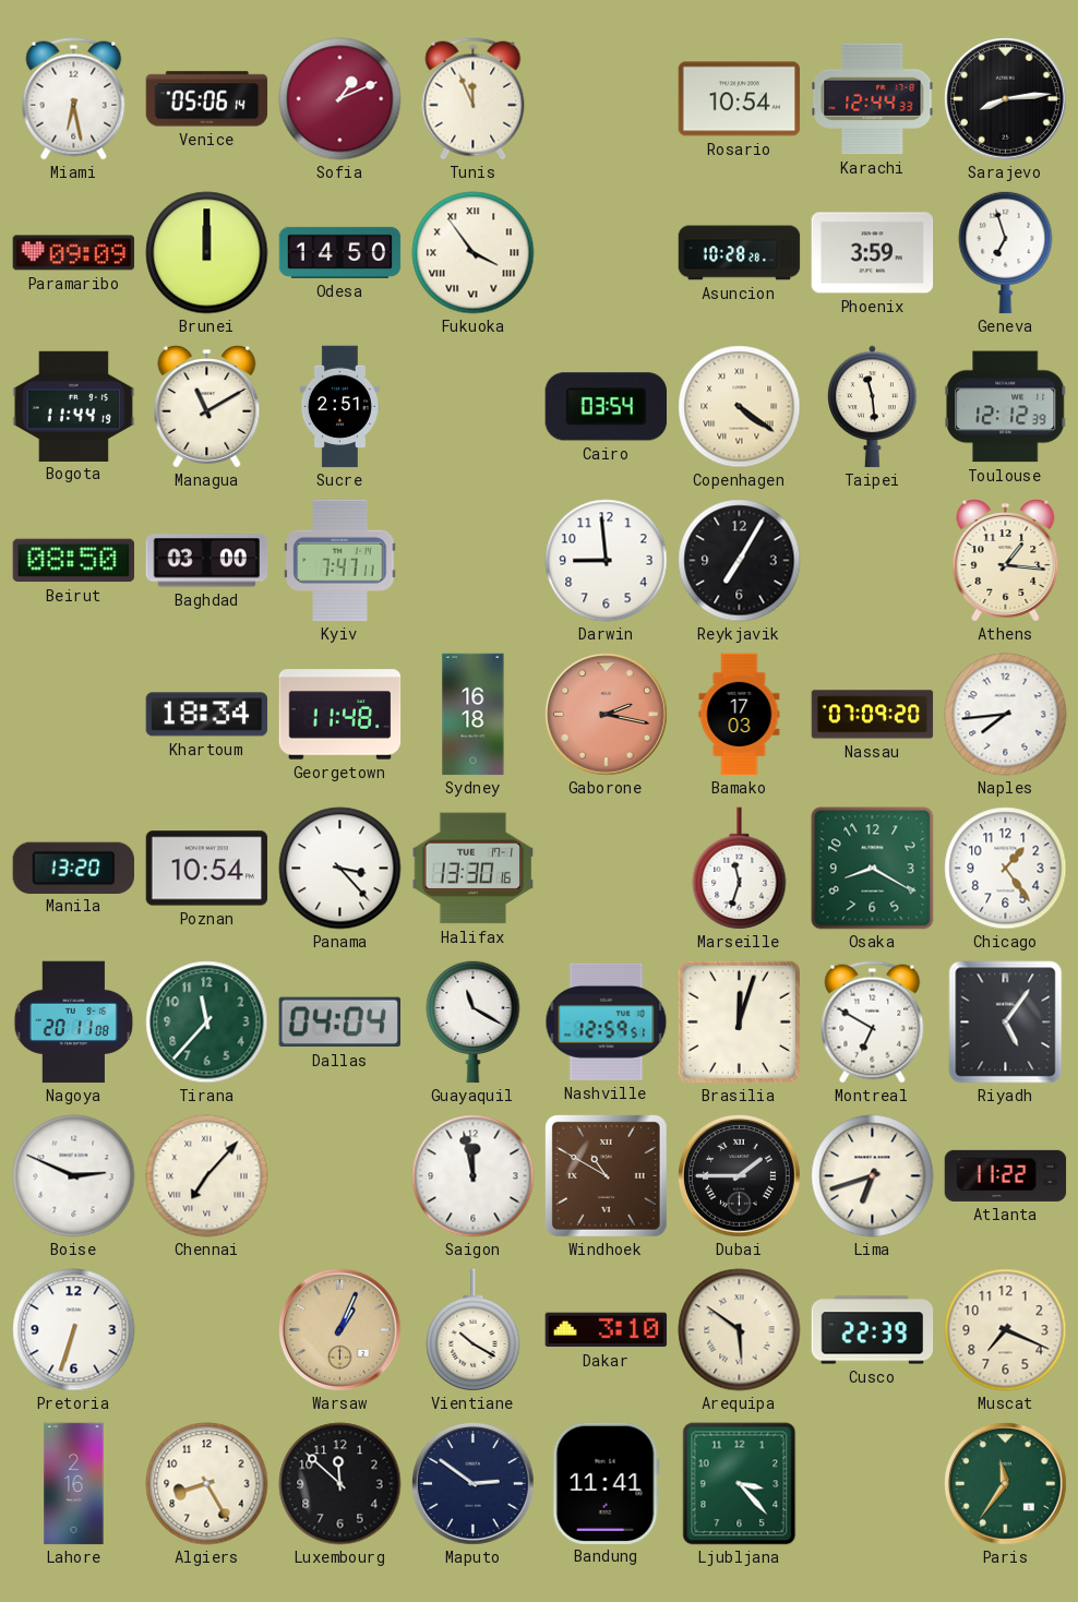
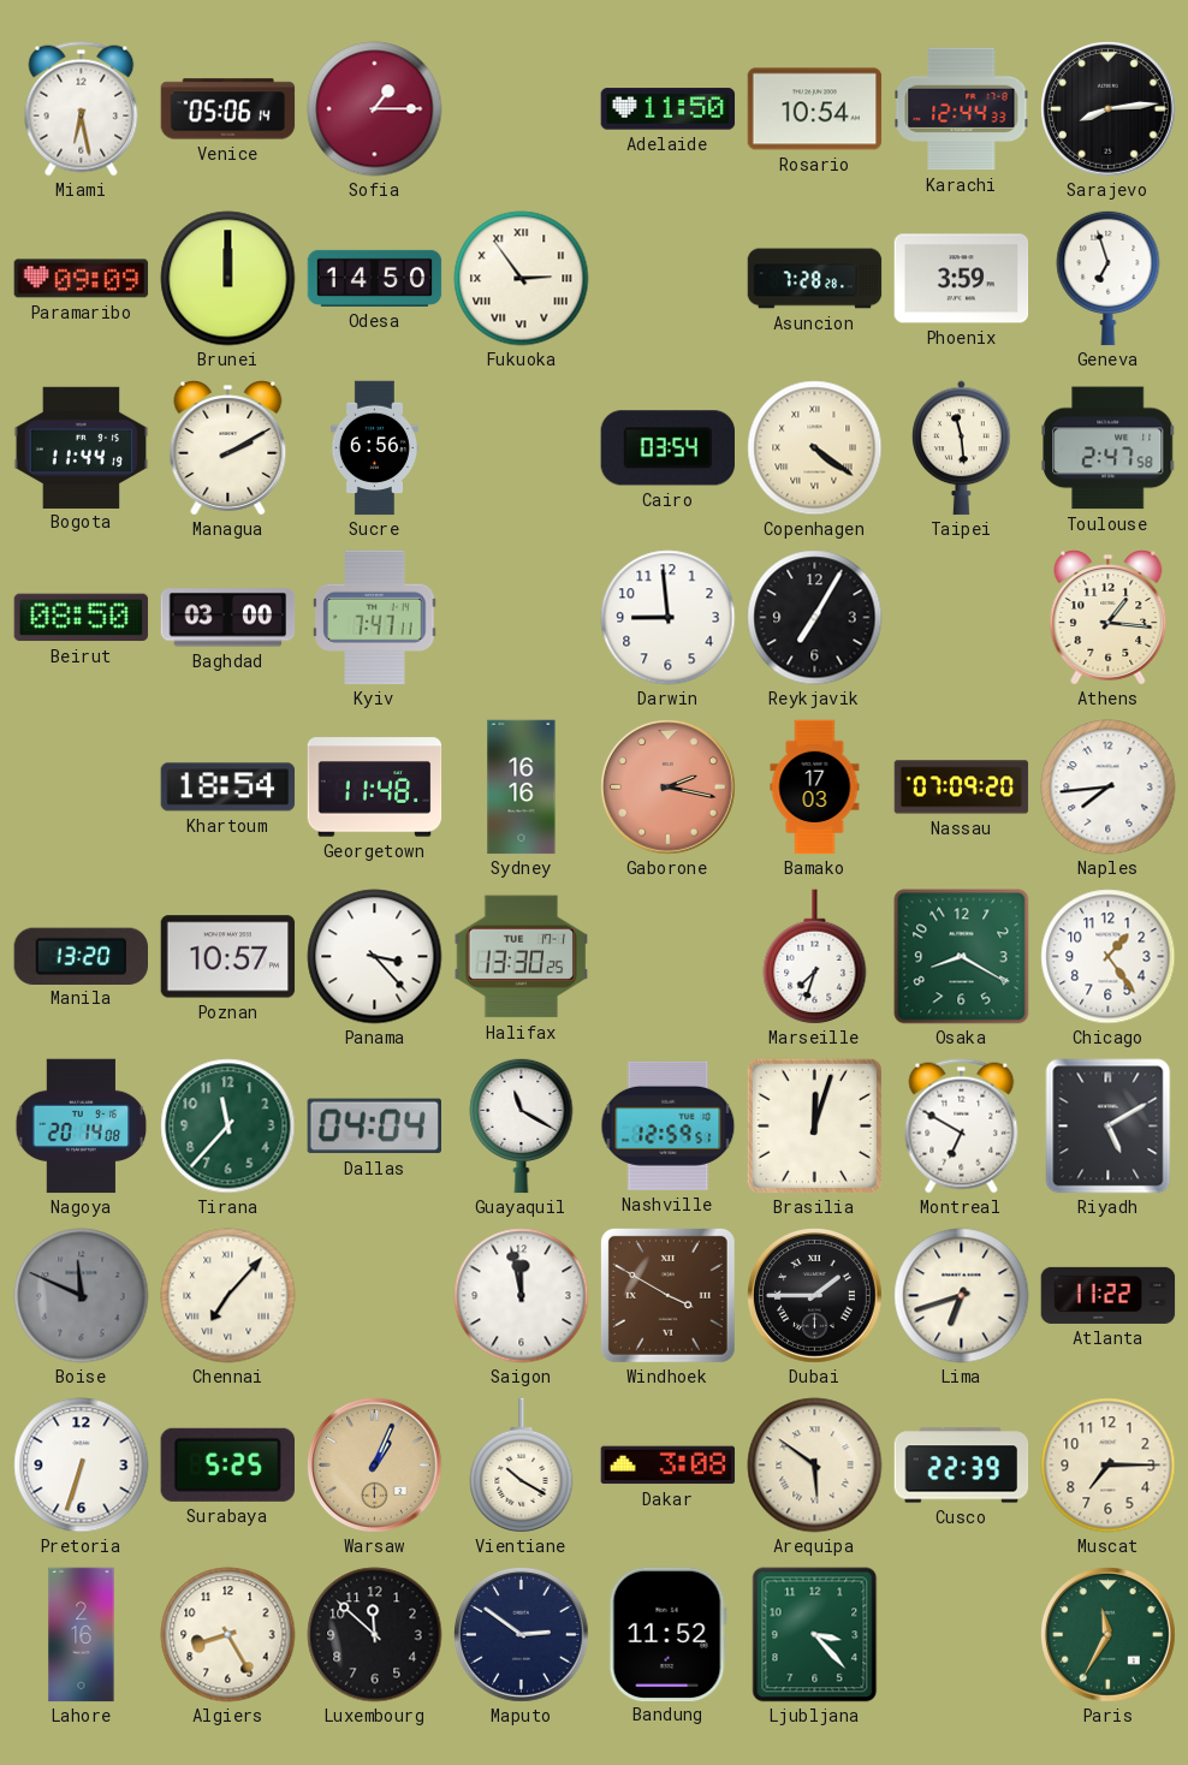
Sofia: 1:11 -> 1:15
Tunis: 11:56 -> none
Adelaide: none -> 11:50
Fukuoka: 3:54 -> 2:54
Asuncion: 10:28 -> 7:28
Managua: 11:10 -> 2:10
Sucre: 2:51 -> 6:56
Toulouse: 12:12 -> 2:47
Khartoum: 18:34 -> 18:54
Sydney: 16:18 -> 16:16
Poznan: 10:54 -> 10:57
Halifax: 13:30:16 -> 13:30:25
Marseille: 11:33 -> 7:33
Nagoya: 20:11 -> 20:14
Riyadh: 5:06 -> 5:10
Boise: 2:49 -> 11:49
Boise dial: white -> grey
Windhoek: 10:50 -> 3:50
Surabaya: none -> 5:25
Dakar: 3:10 -> 3:08
Muscat: 7:19 -> 7:15
Bandung: 11:41 -> 11:52
Paris: 11:36 -> 11:35
